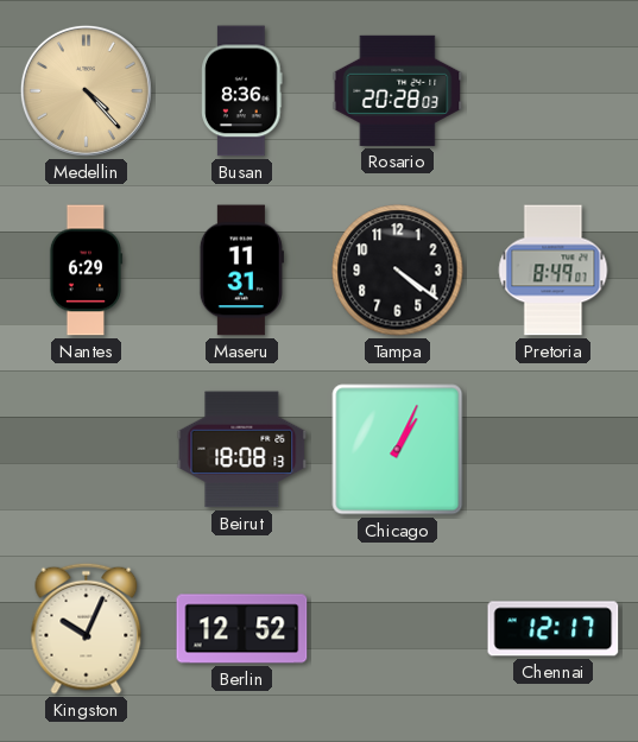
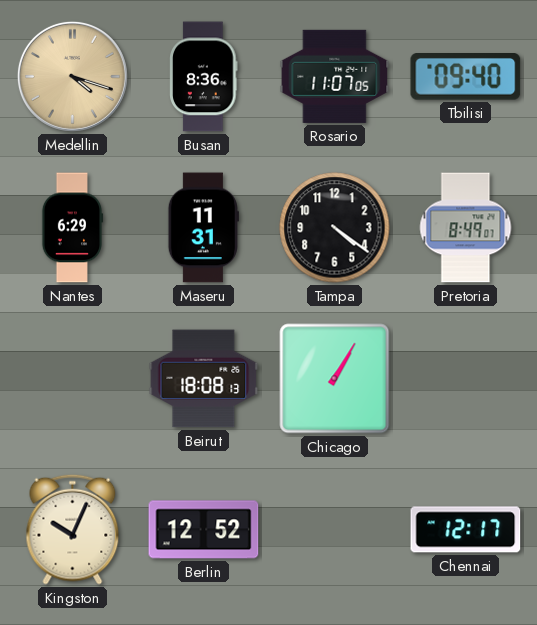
Medellin: 4:23 -> 4:18
Rosario: 20:28 -> 11:07
Tbilisi: none -> 09:40
Chicago: 1:04 -> 1:05
